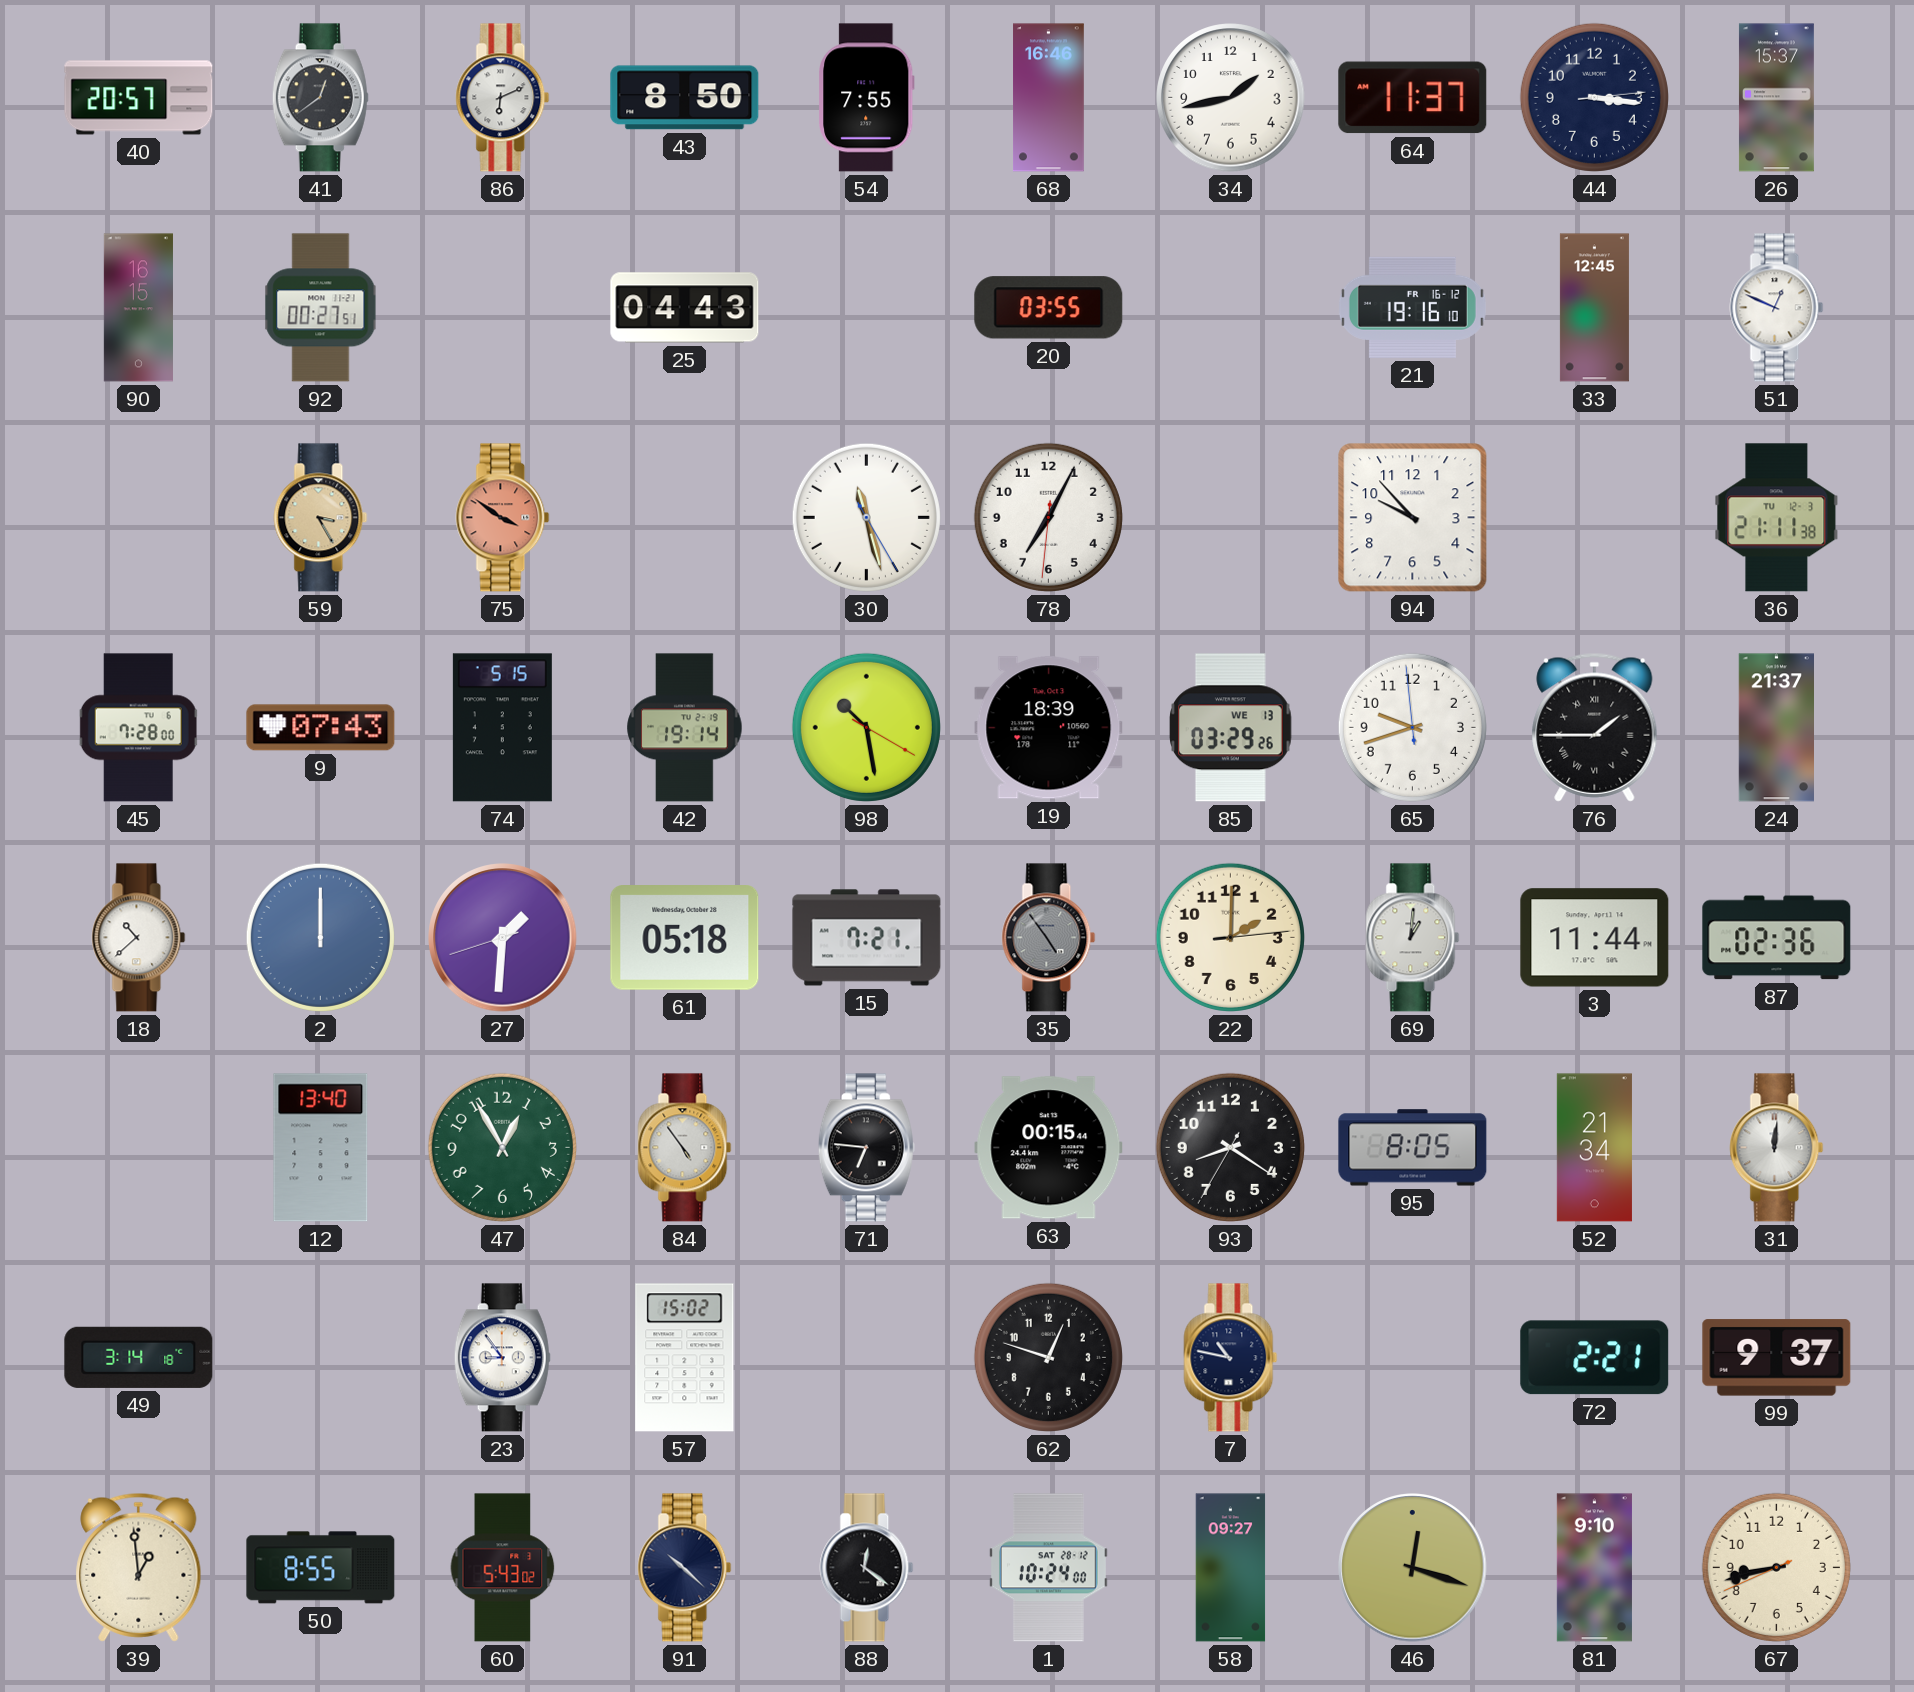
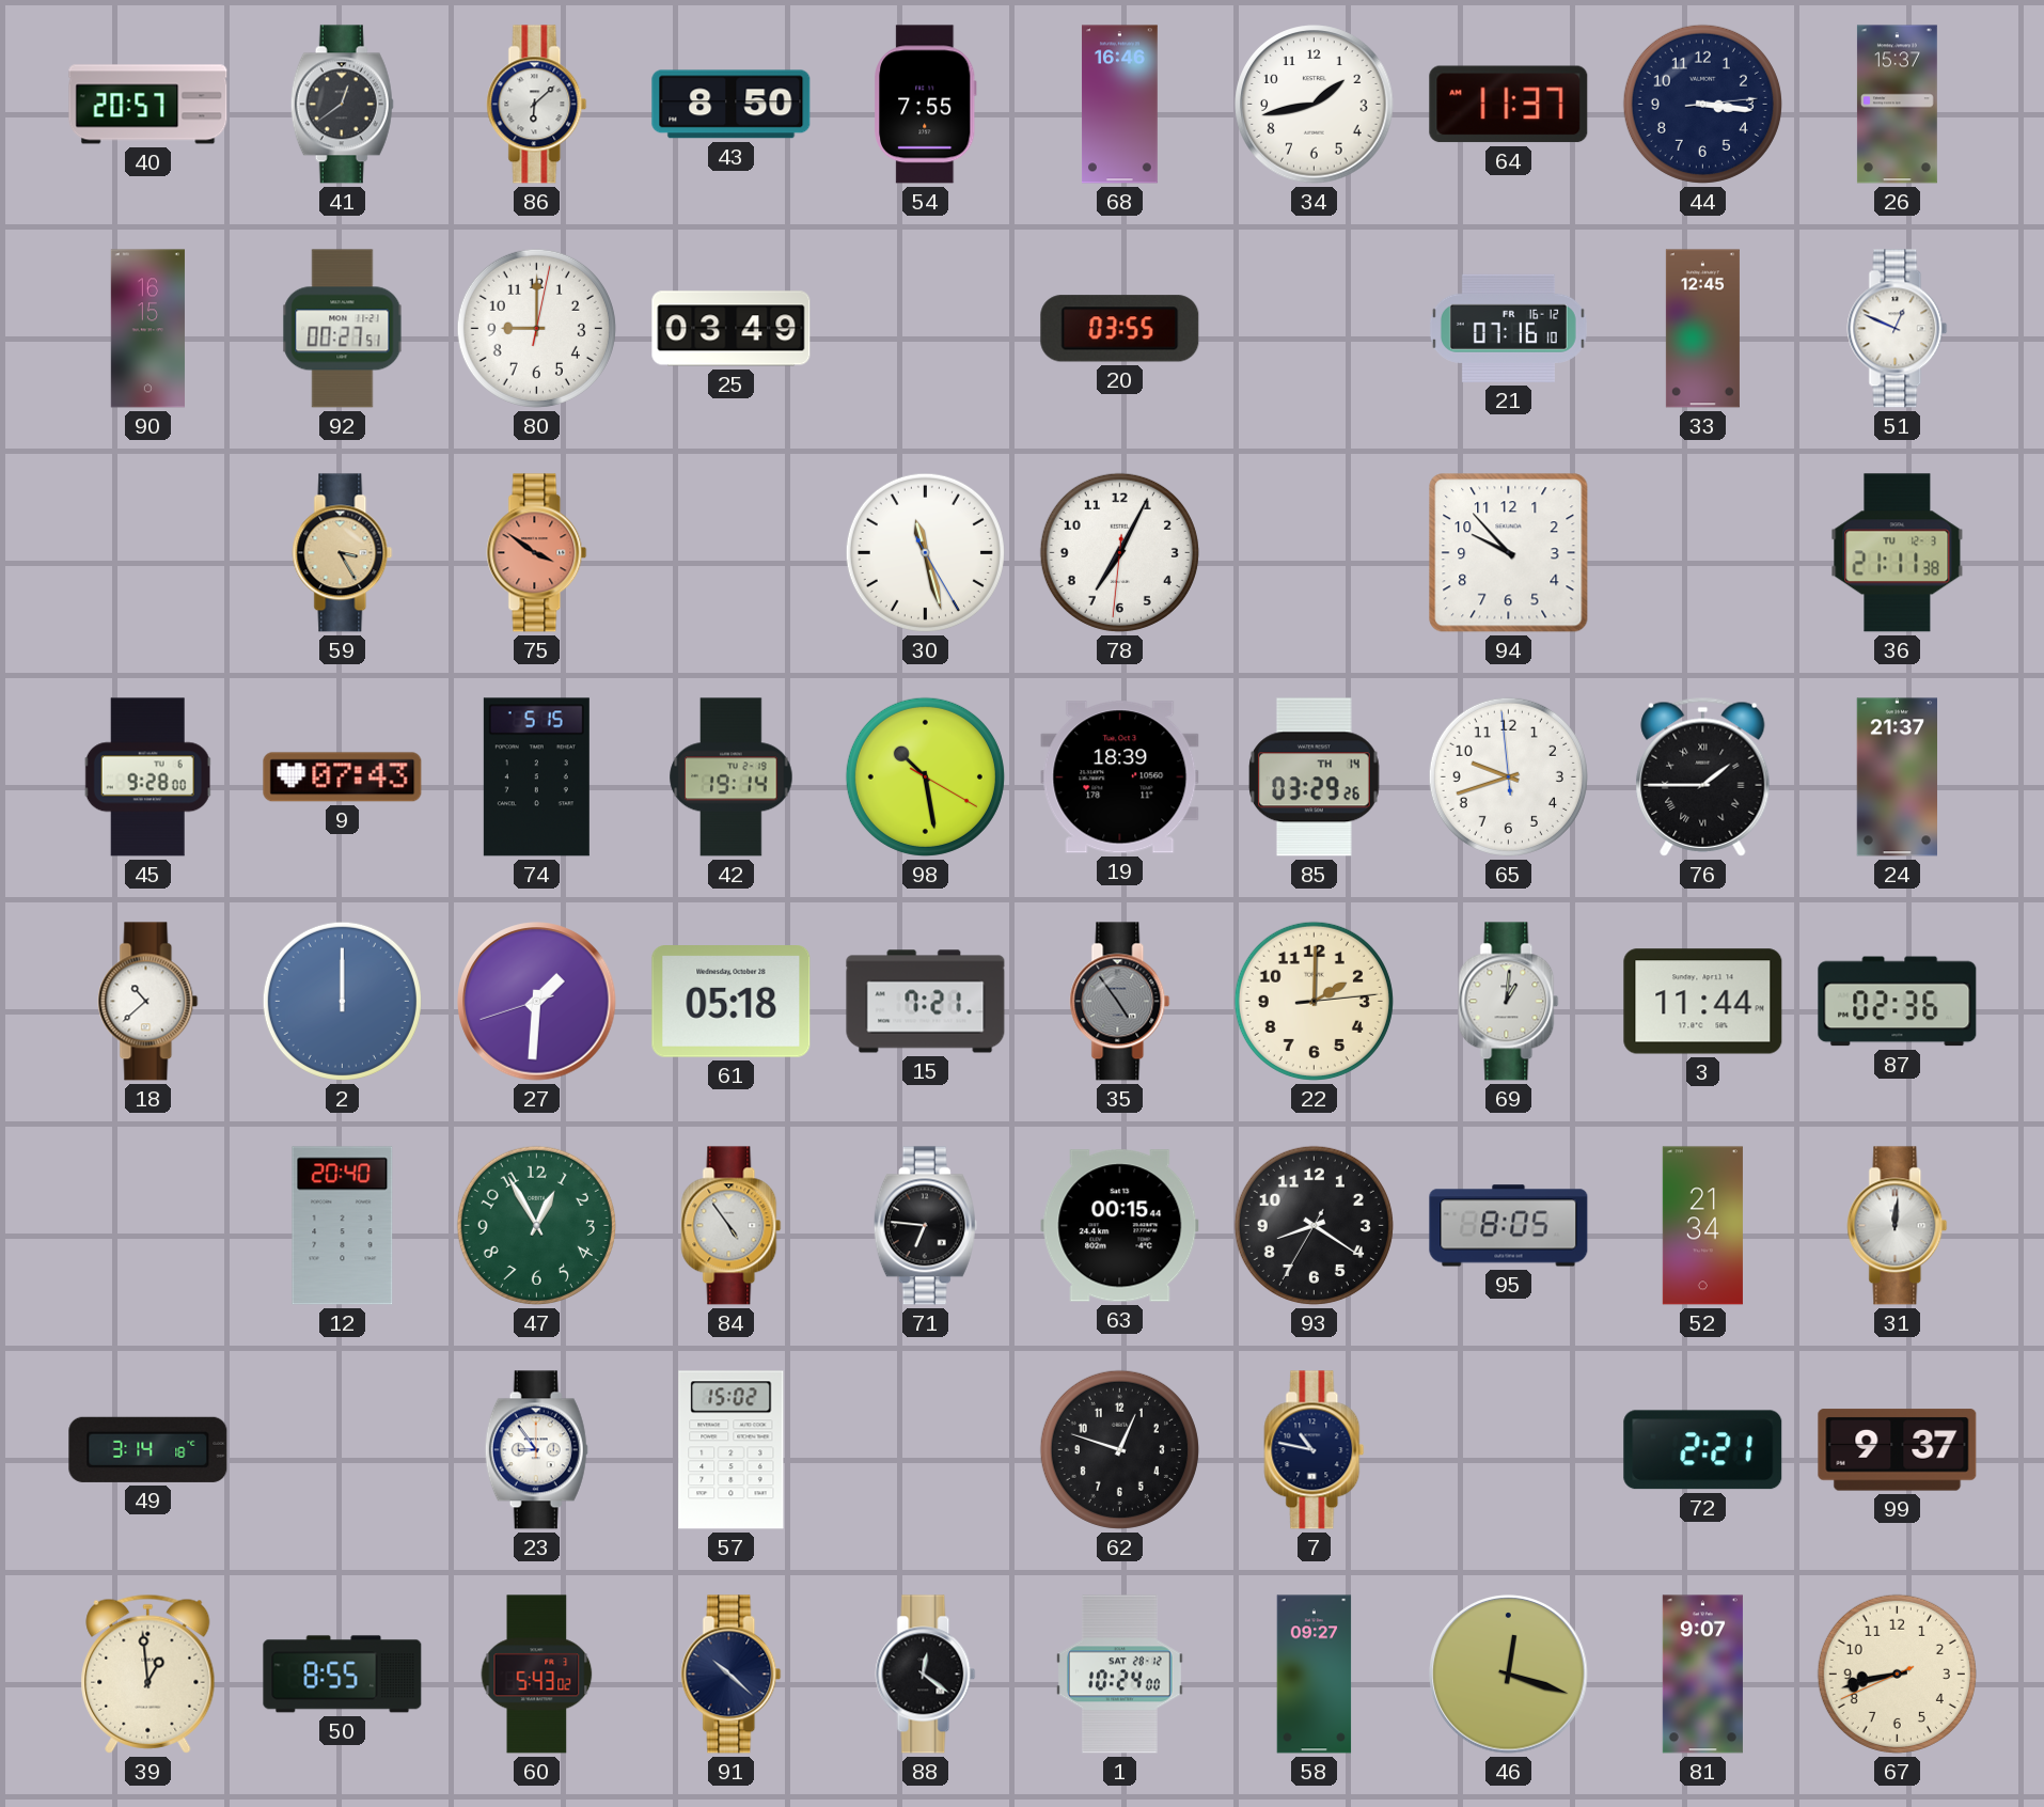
86: 6:11 -> 6:08
80: none -> 9:00
25: 04:43 -> 03:49
21: 19:16 -> 07:16
45: 7:28 -> 9:28
85 date: WE 13 -> TH 14
12: 13:40 -> 20:40
81: 9:10 -> 9:07
